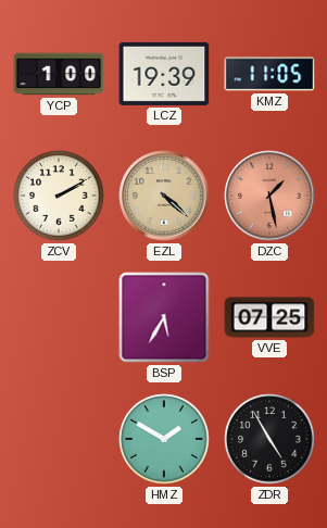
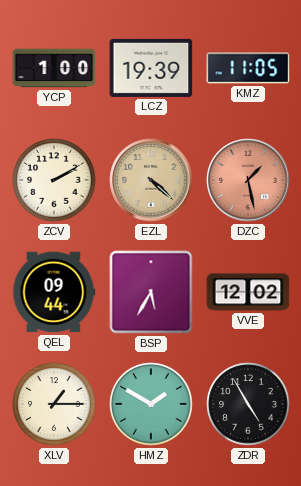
QEL: none -> 09:44
VVE: 07:25 -> 12:02
XLV: none -> 1:15
